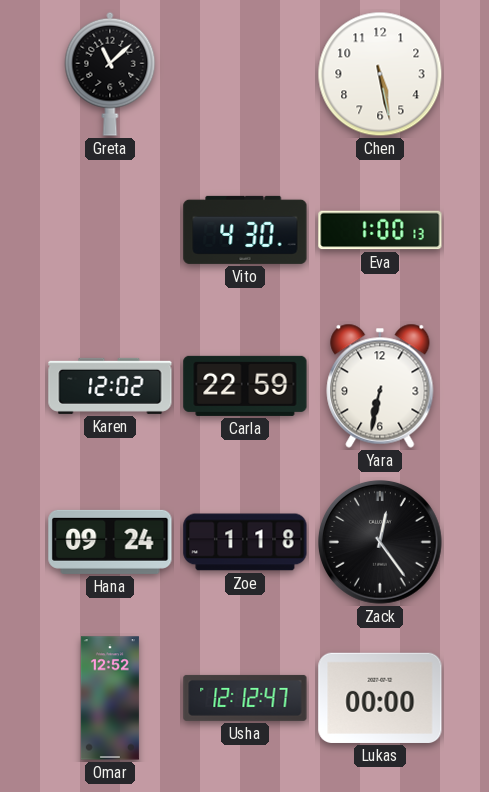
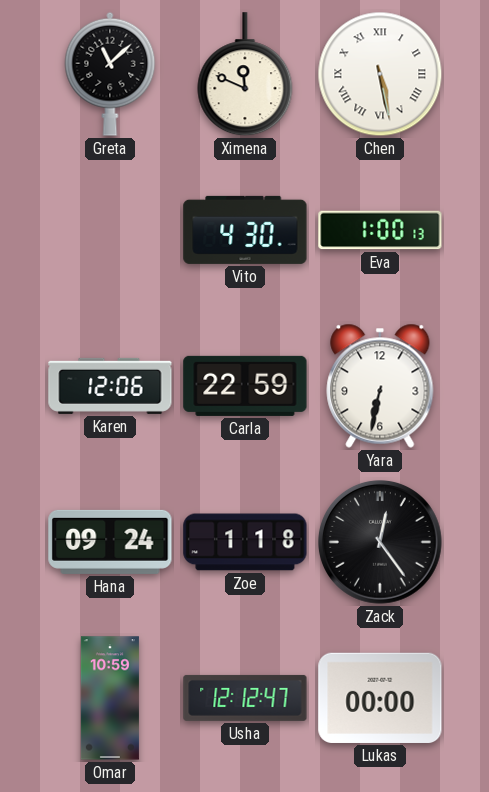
Ximena: none -> 11:49
Chen numerals: Arabic -> Roman
Karen: 12:02 -> 12:06
Omar: 12:52 -> 10:59
